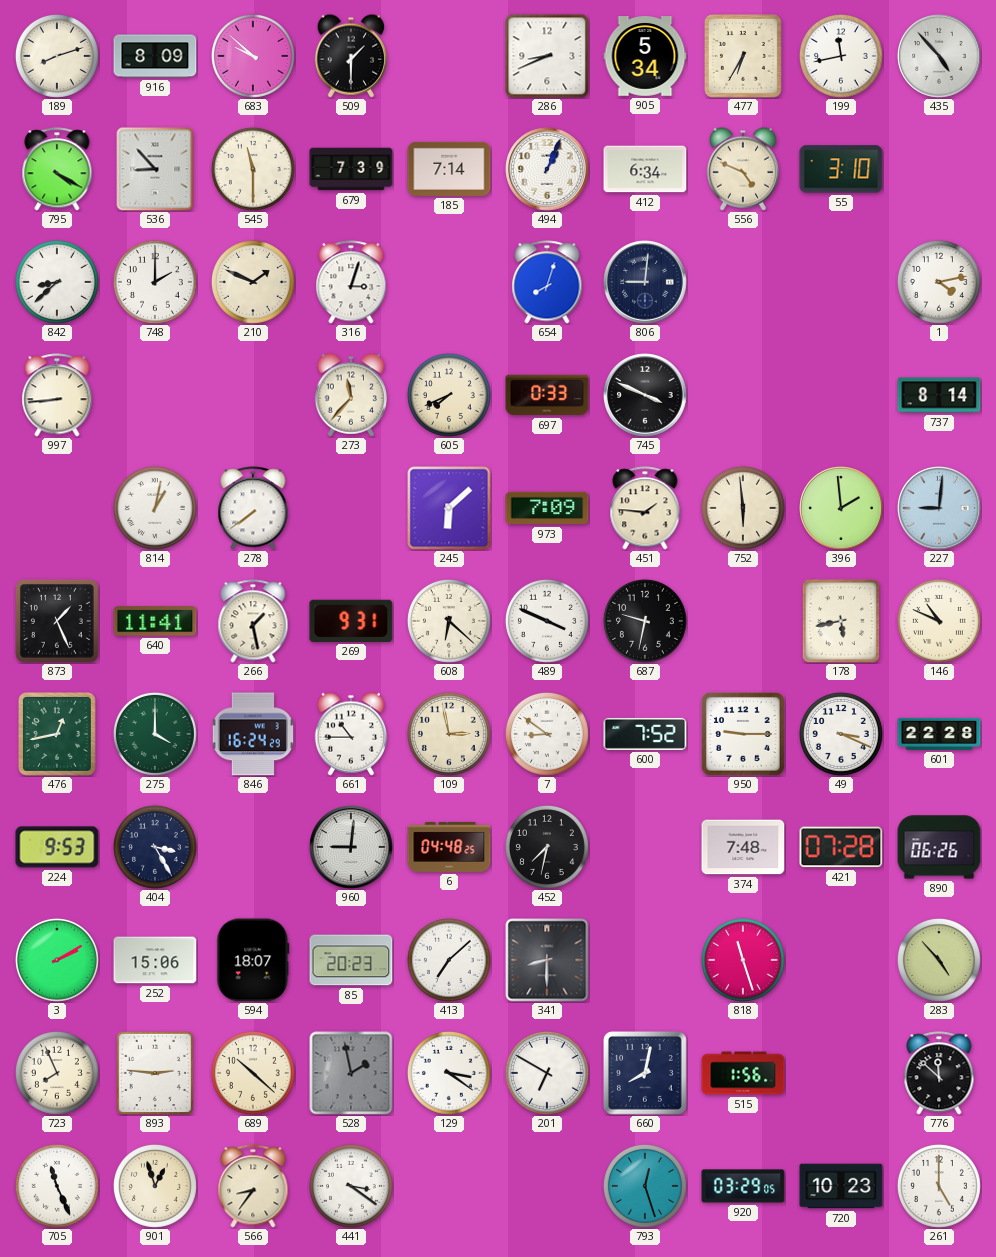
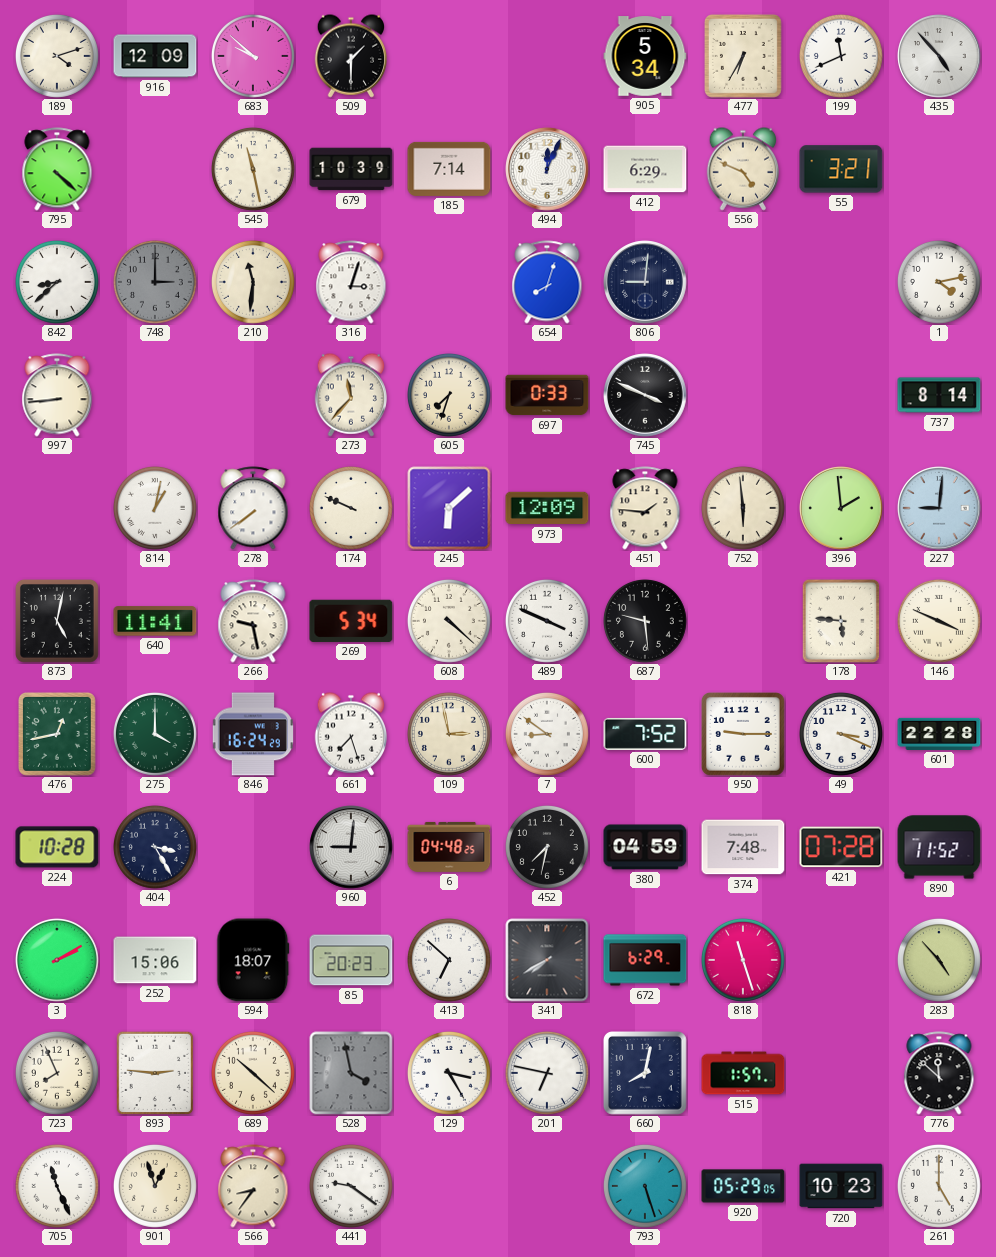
189: 8:12 -> 4:12
916: 8:09 -> 12:09
286: 8:41 -> none
199: 11:43 -> 11:41
795: 4:20 -> 4:22
536: 8:53 -> none
545: 11:30 -> 11:28
679: 7:39 -> 10:39
494: 1:04 -> 12:04
412: 6:34 -> 6:29
55: 3:10 -> 3:21
748: 2:00 -> 3:00
748 dial: white -> grey
210: 1:49 -> 11:31
605: 7:41 -> 7:33
174: none -> 9:49
973: 7:09 -> 12:09
873: 1:26 -> 5:02
266: 1:28 -> 9:28
269: 9:31 -> 5:34
608: 6:22 -> 4:22
687: 9:32 -> 9:29
178: 5:43 -> 5:46
146: 10:49 -> 3:49
661: 10:45 -> 7:27
224: 9:53 -> 10:28
380: none -> 04:59
890: 06:26 -> 11:52
413: 7:08 -> 6:52
341: 8:30 -> 7:40
672: none -> 6:29
528: 1:58 -> 3:58
129: 3:21 -> 3:25
201: 6:50 -> 6:47
515: 1:56 -> 1:57
441: 3:21 -> 9:21
793: 12:27 -> 5:27
920: 03:29 -> 05:29
